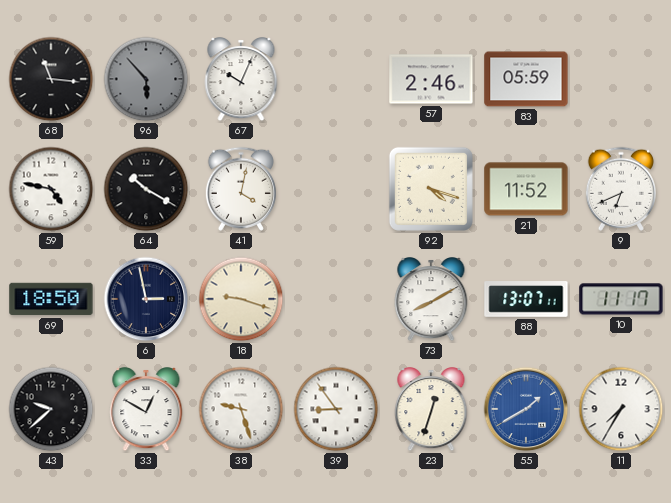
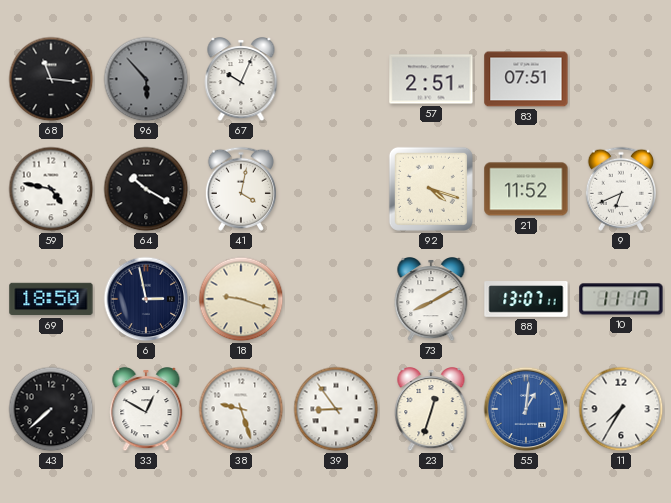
57: 2:46 -> 2:51
83: 05:59 -> 07:51
43: 9:38 -> 7:38
55: 1:40 -> 1:01
